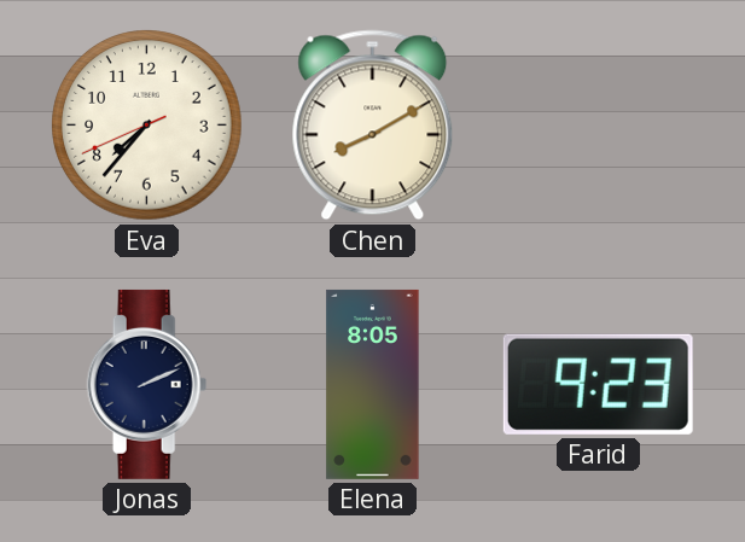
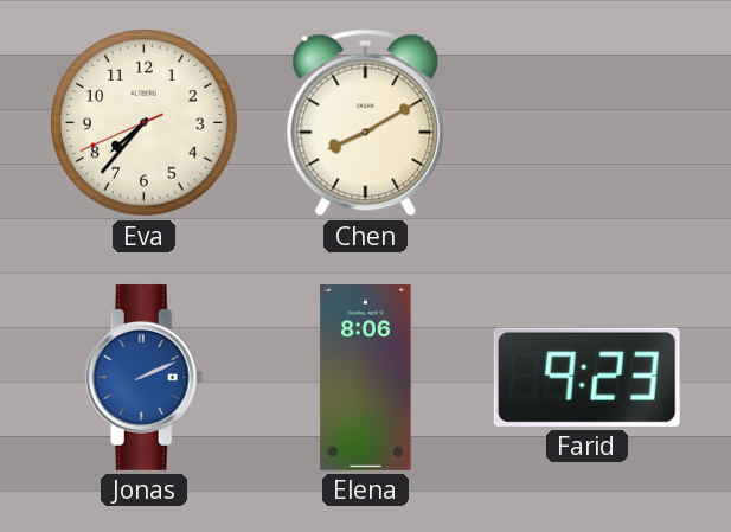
Jonas dial: navy -> blue
Elena: 8:05 -> 8:06
